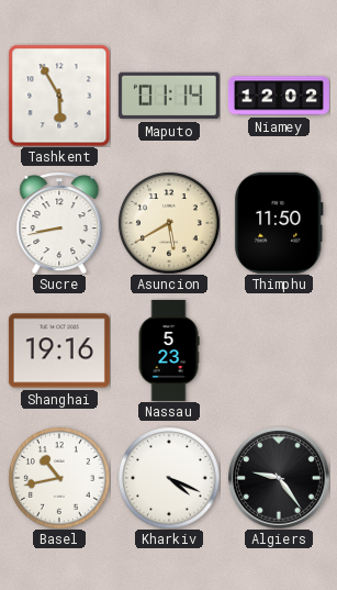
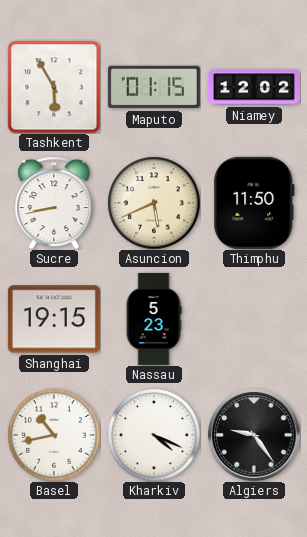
Maputo: 01:14 -> 01:15
Asuncion: 5:40 -> 5:41
Shanghai: 19:16 -> 19:15
